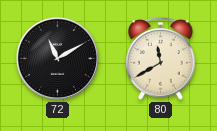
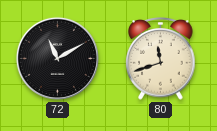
80: 11:40 -> 11:42
